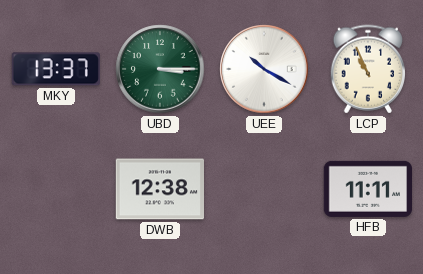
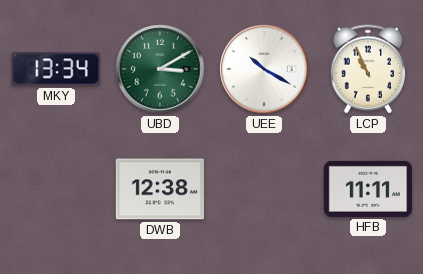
MKY: 13:37 -> 13:34
UBD: 3:15 -> 3:10
